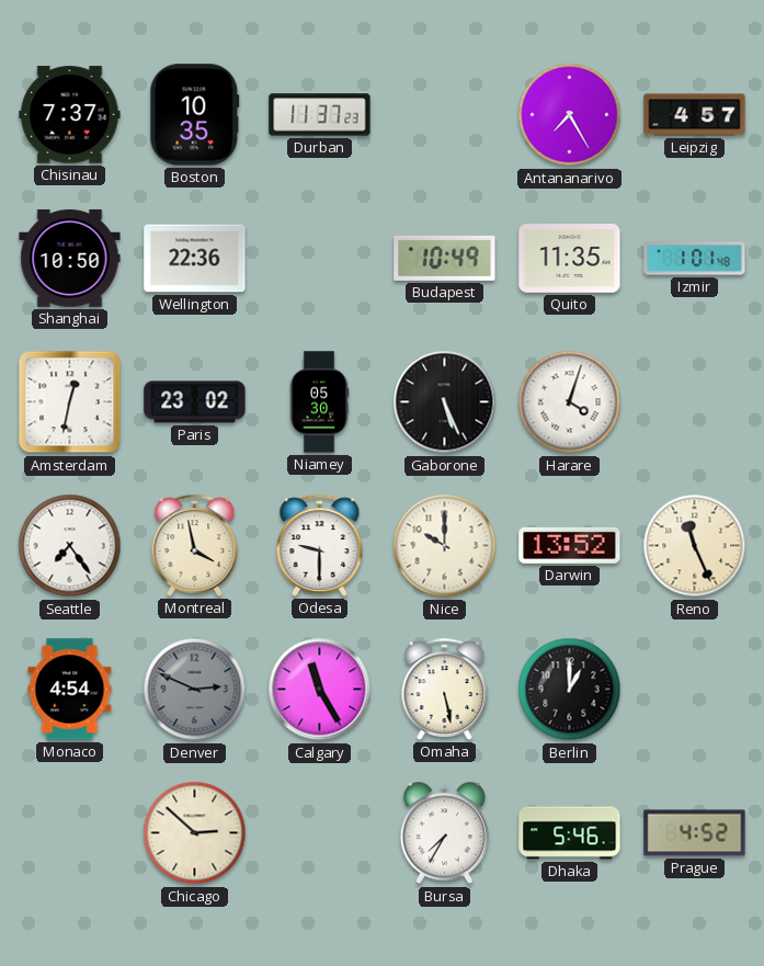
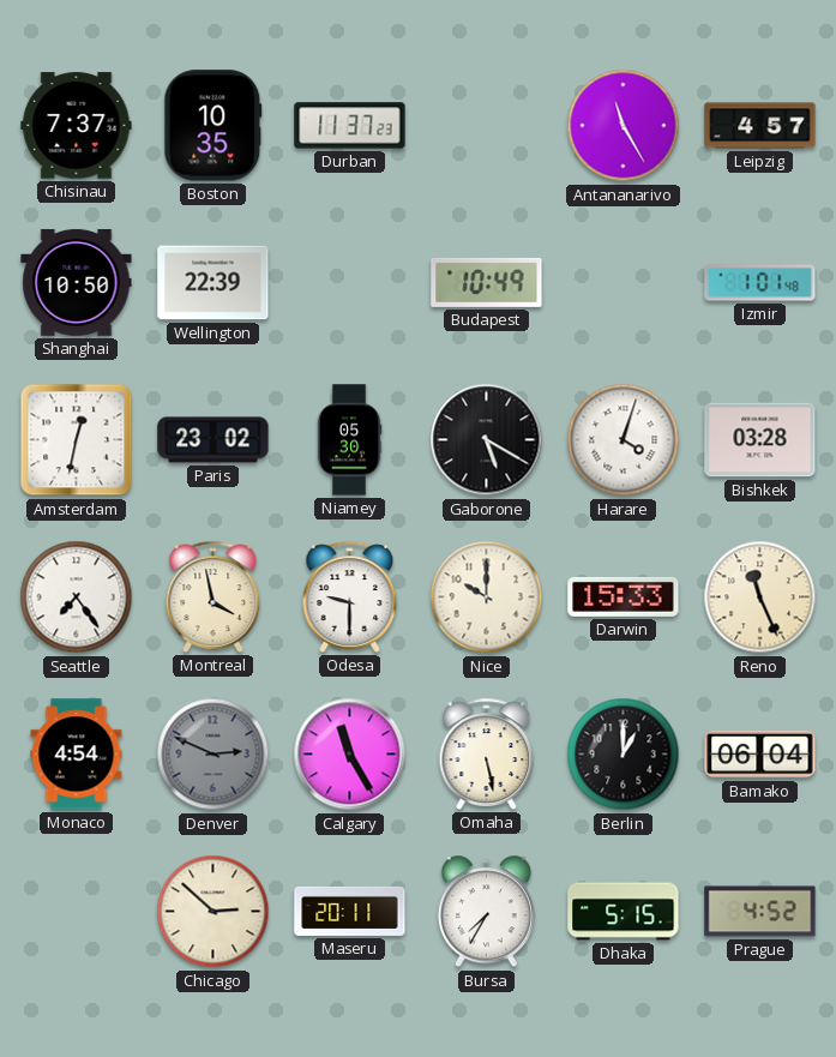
Antananarivo: 7:25 -> 11:25
Wellington: 22:36 -> 22:39
Quito: 11:35 -> none
Gaborone: 5:26 -> 5:20
Bishkek: none -> 03:28
Darwin: 13:52 -> 15:33
Bamako: none -> 06:04
Maseru: none -> 20:11
Dhaka: 5:46 -> 5:15
